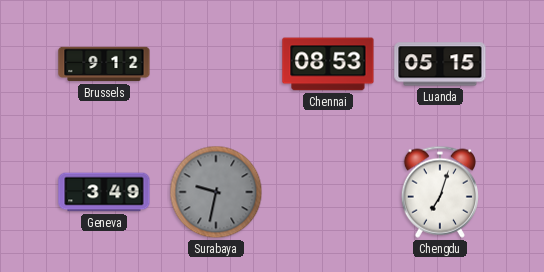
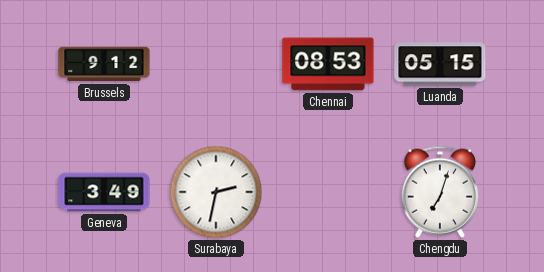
Surabaya: 9:32 -> 2:32
Surabaya dial: grey -> white
